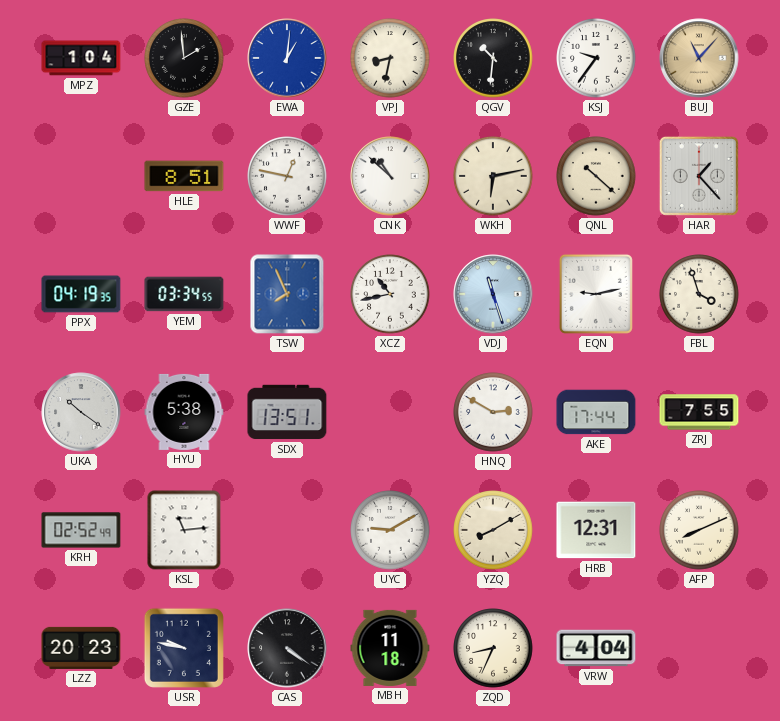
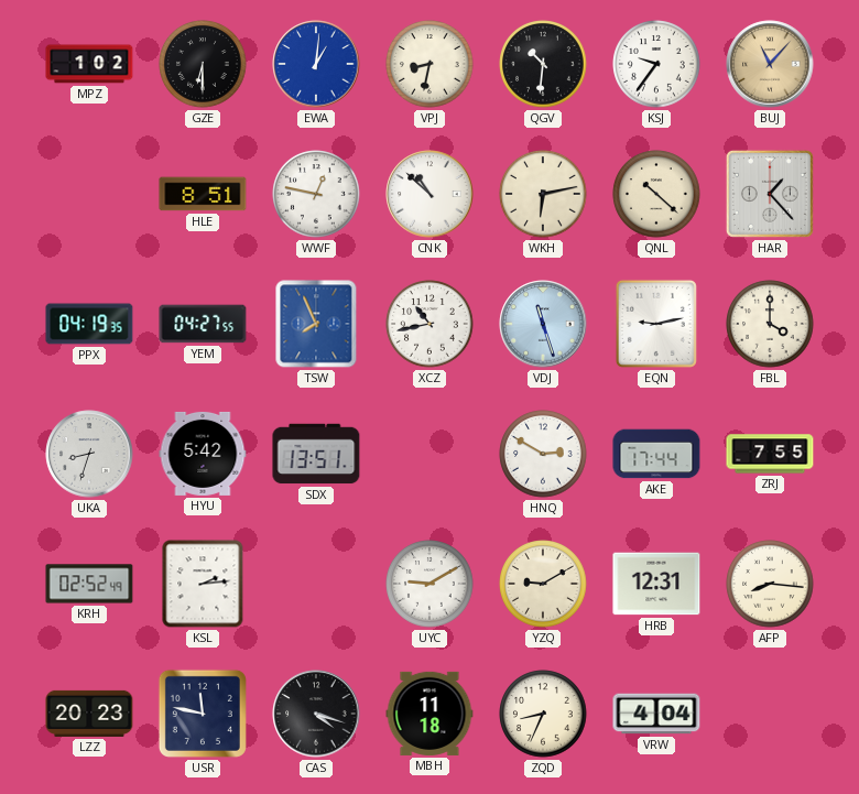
MPZ: 1:04 -> 1:02
GZE: 1:59 -> 6:30
YEM: 03:34 -> 04:27
FBL: 3:57 -> 4:00
UKA: 10:21 -> 8:33
HYU: 5:38 -> 5:42
KSL: 11:14 -> 2:14
YZQ: 8:10 -> 9:10
AFP: 8:11 -> 8:16
USR: 9:47 -> 11:47
CAS: 4:21 -> 4:18
